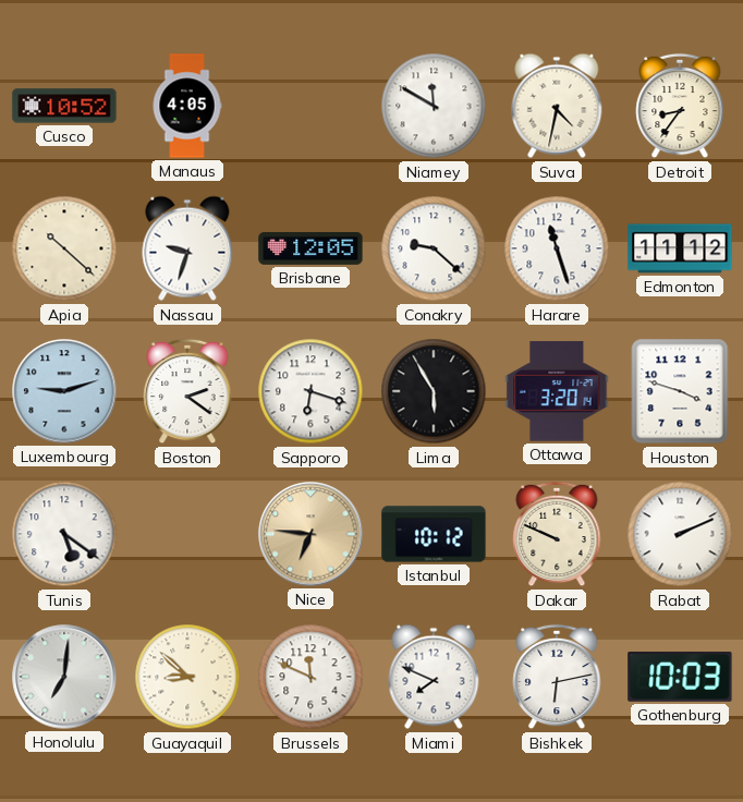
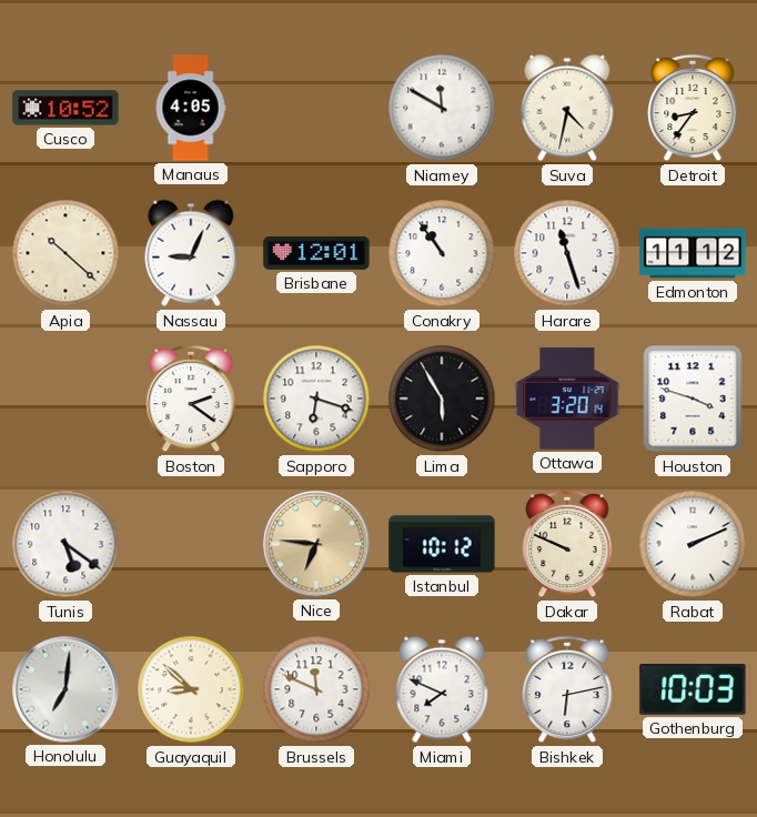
Nassau: 9:33 -> 9:04
Brisbane: 12:05 -> 12:01
Conakry: 9:22 -> 10:54
Luxembourg: 9:12 -> none
